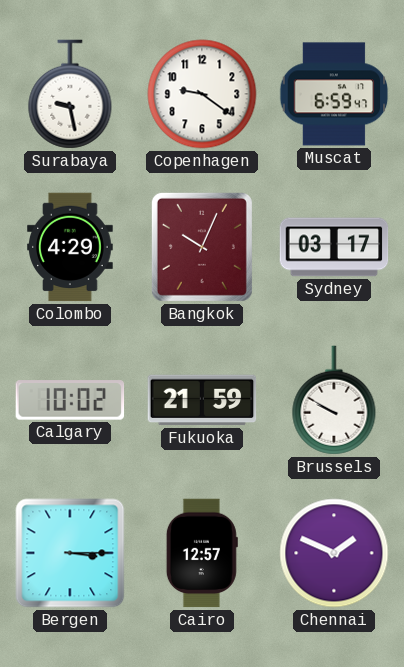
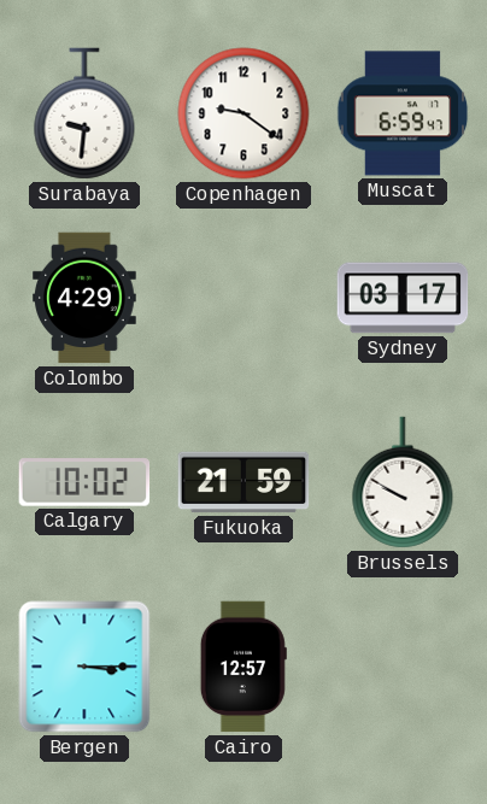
Surabaya: 9:28 -> 9:31
Bangkok: 10:04 -> none
Chennai: 1:49 -> none
